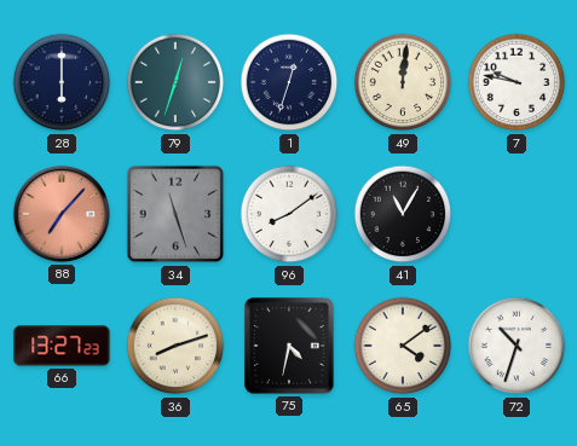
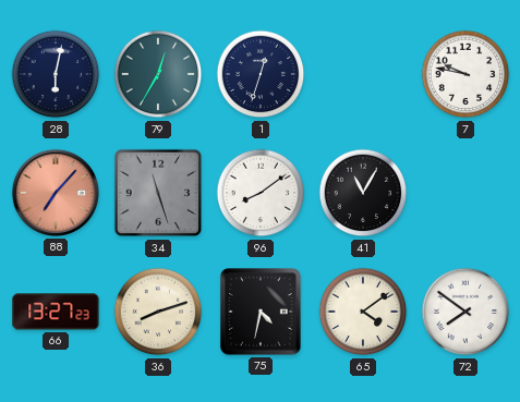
28: 6:00 -> 6:02
79: 12:33 -> 12:35
49: 12:01 -> none
72: 10:33 -> 7:51
